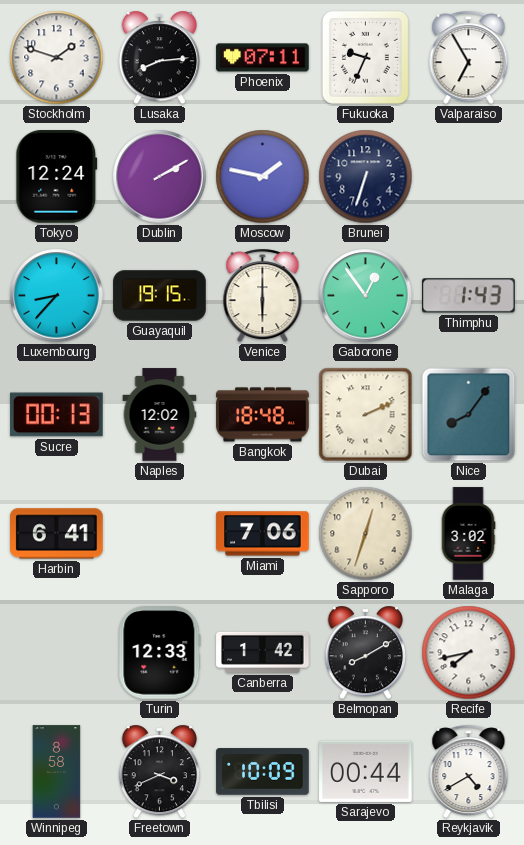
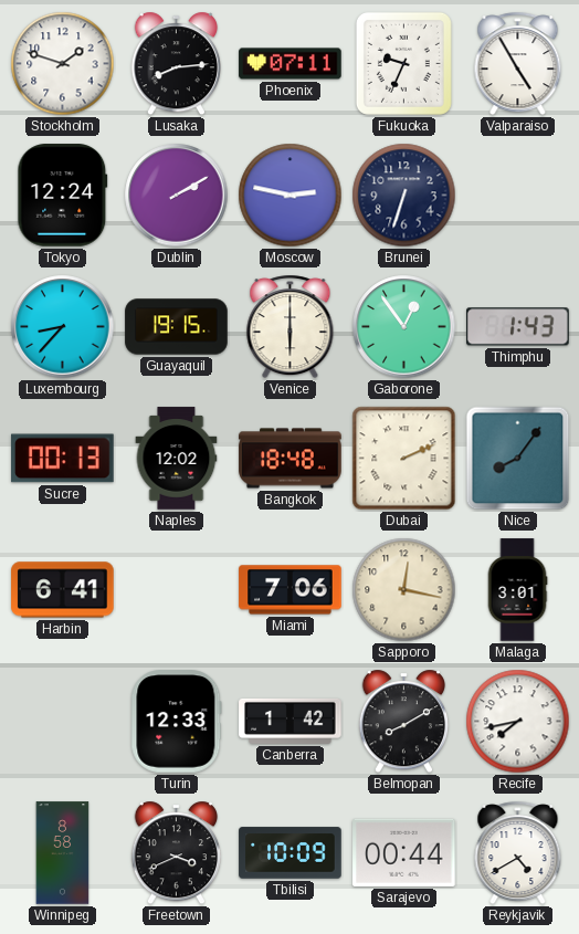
Valparaiso: 6:55 -> 4:55
Moscow: 1:47 -> 2:47
Sapporo: 12:33 -> 12:17
Malaga: 3:02 -> 3:01
